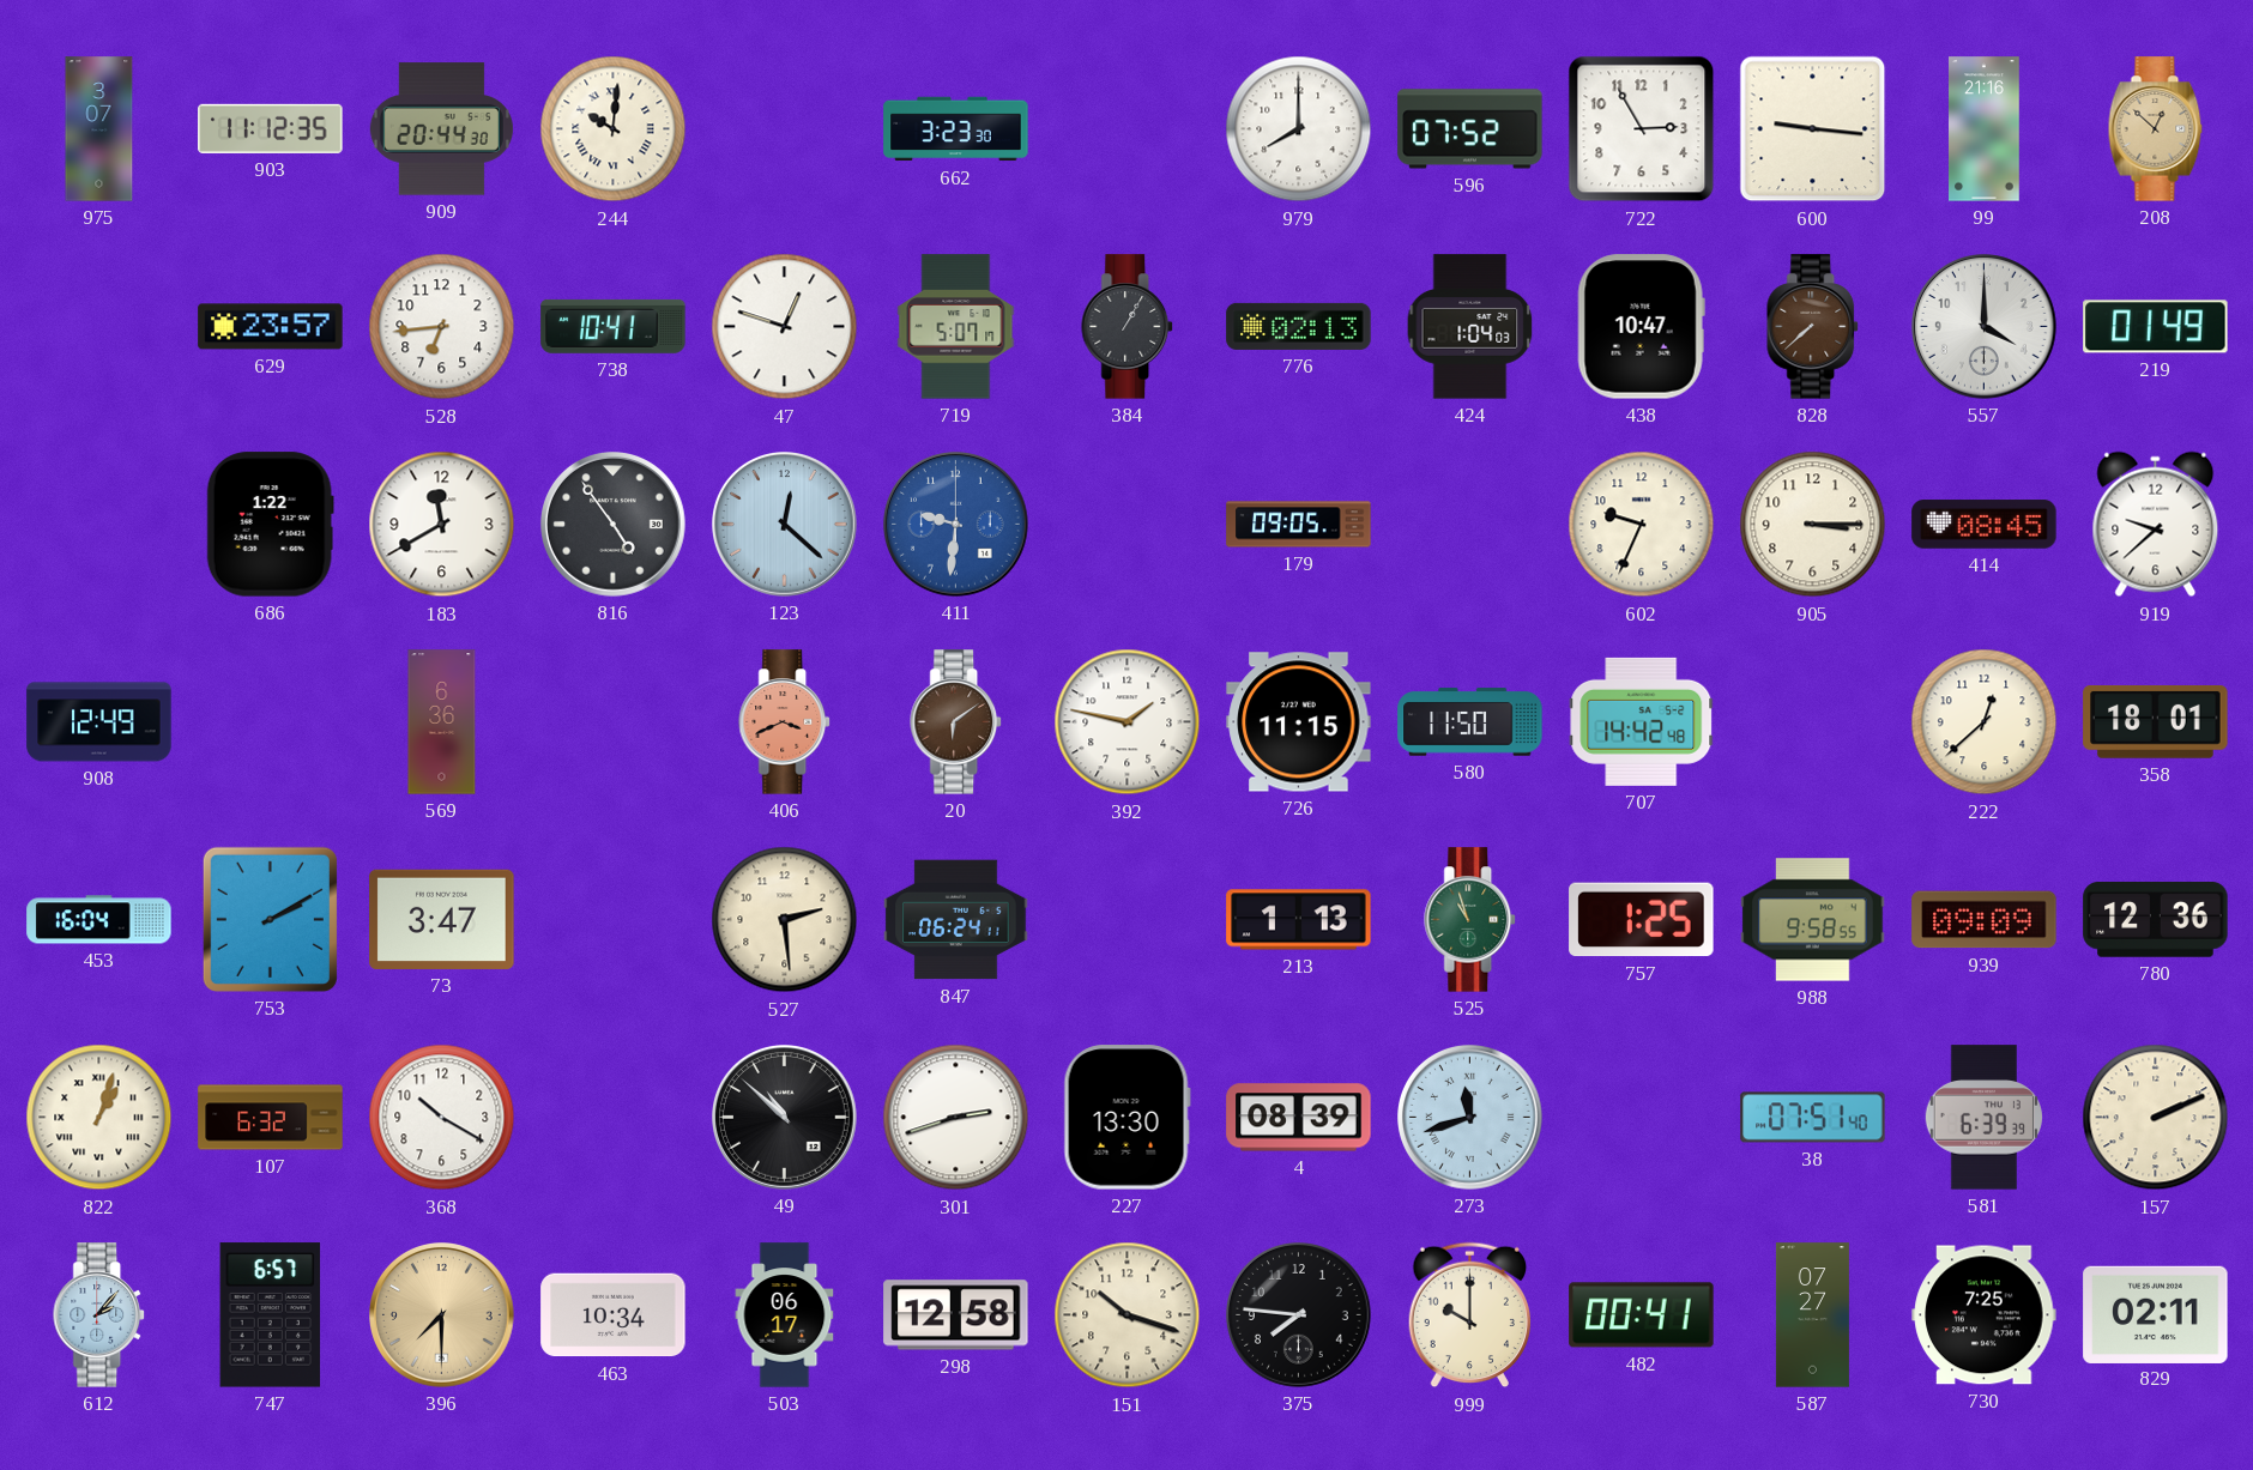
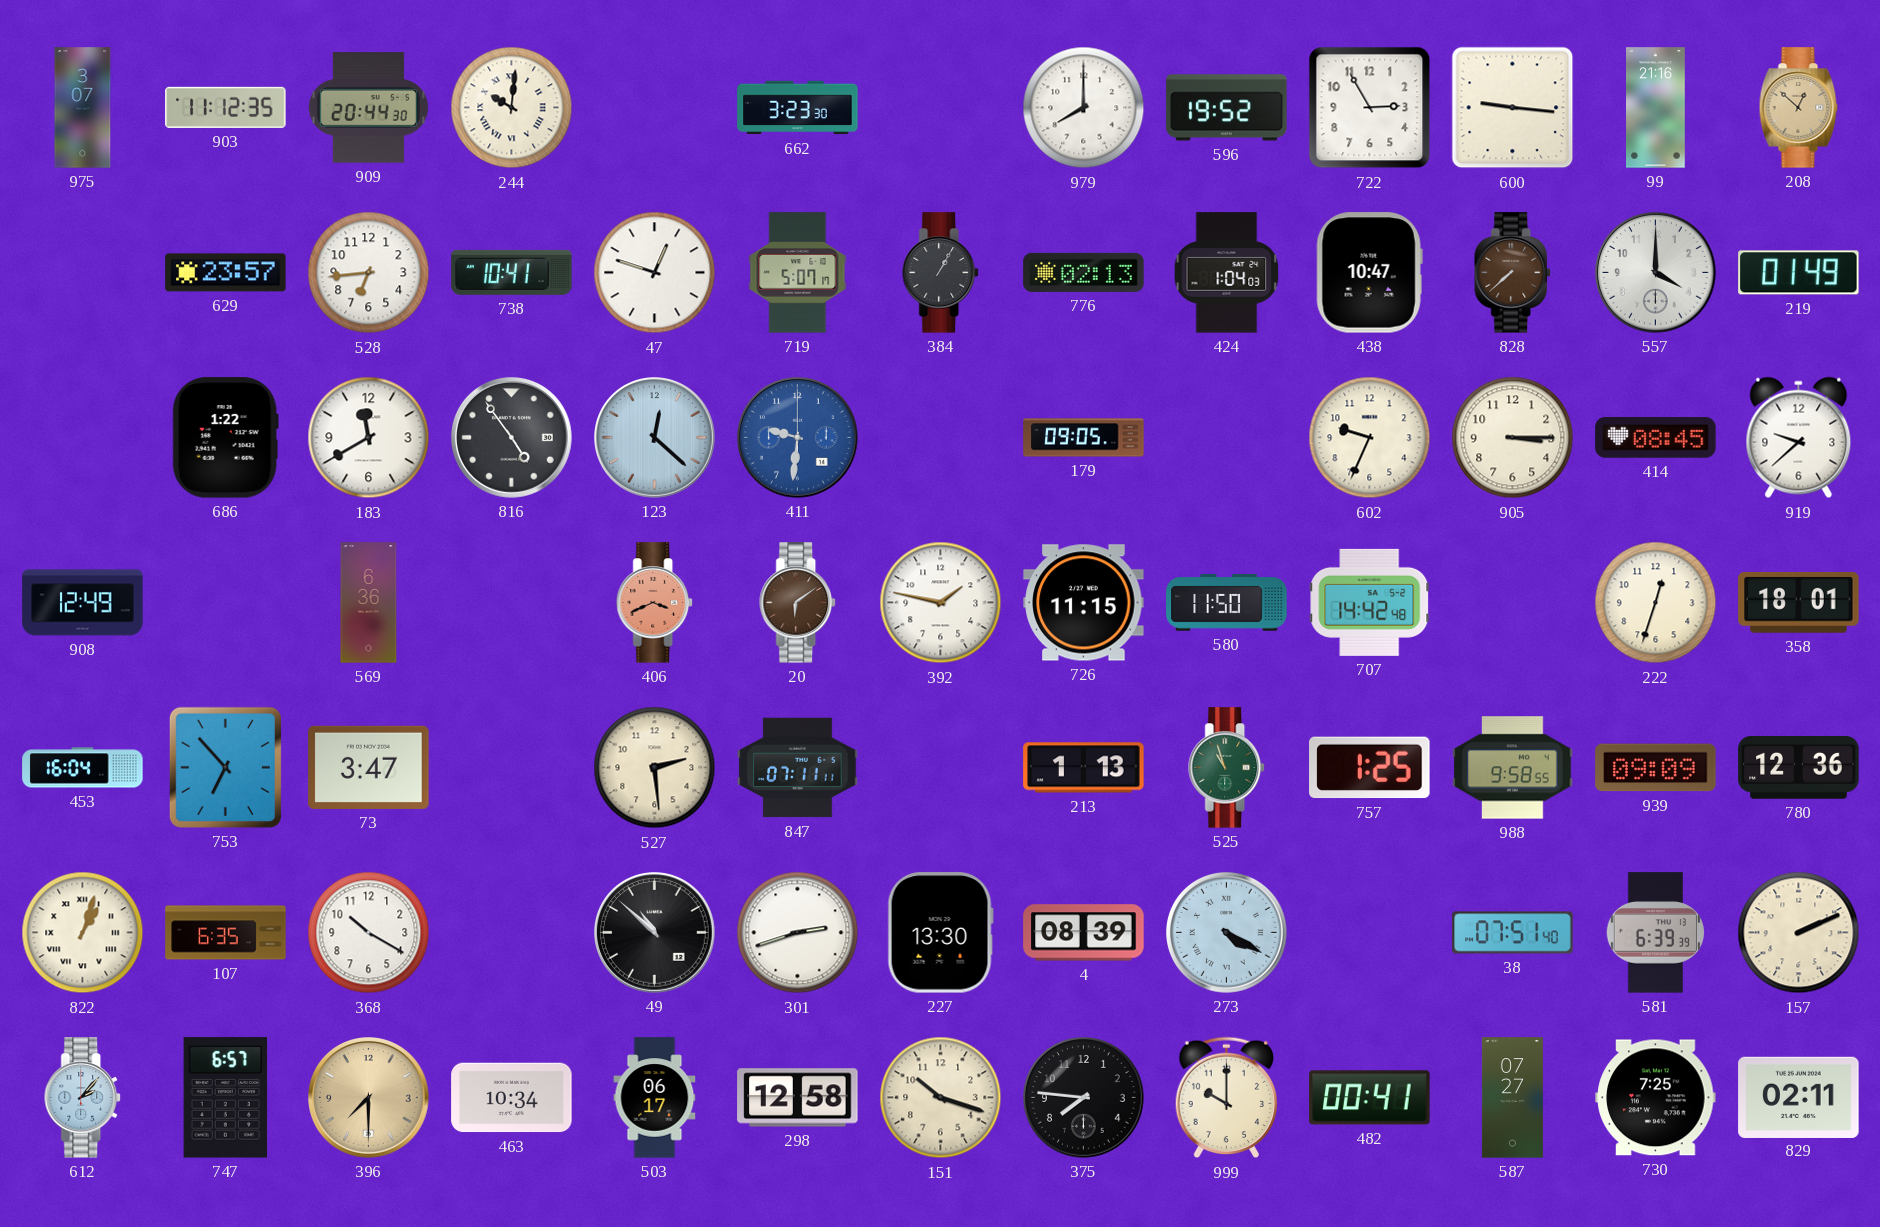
596: 07:52 -> 19:52
222: 12:38 -> 12:33
753: 2:10 -> 6:53
847: 06:24 -> 07:11
107: 6:32 -> 6:35
273: 11:42 -> 4:20
